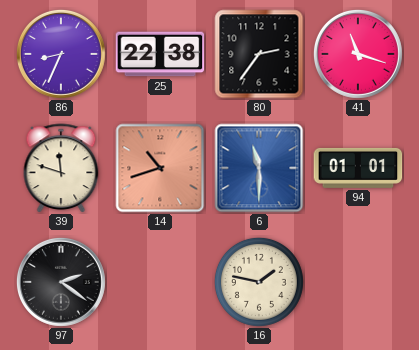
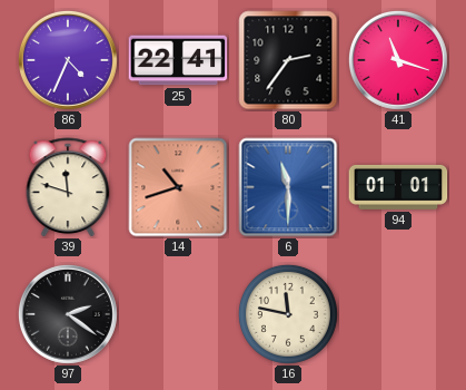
86: 8:34 -> 4:34
25: 22:38 -> 22:41
16: 1:47 -> 11:47
